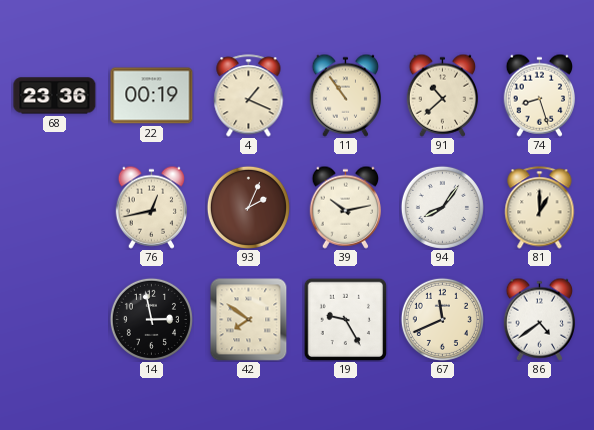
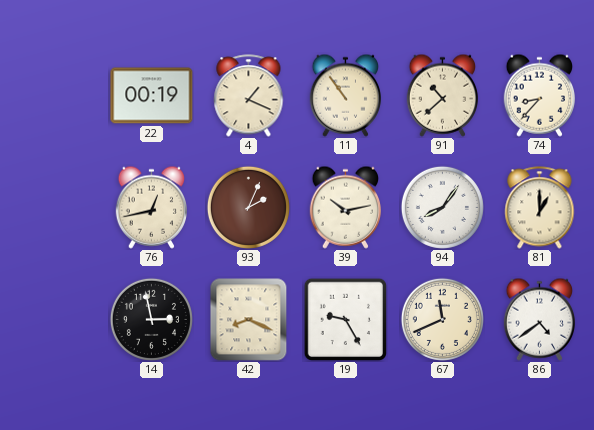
68: 23:36 -> none
74: 8:27 -> 8:37
42: 7:51 -> 8:19
